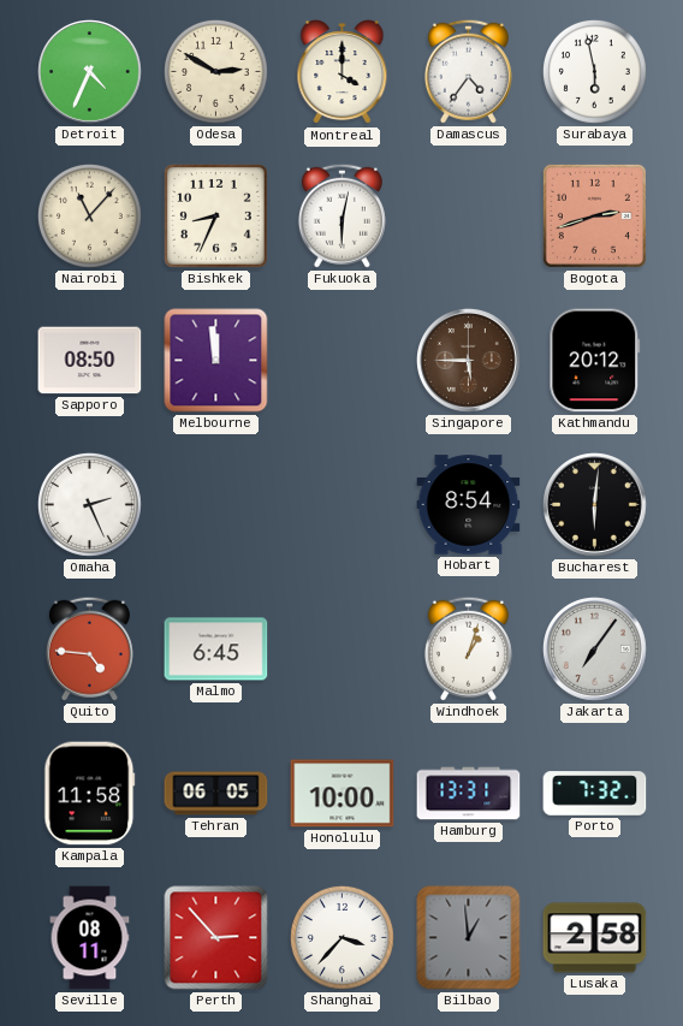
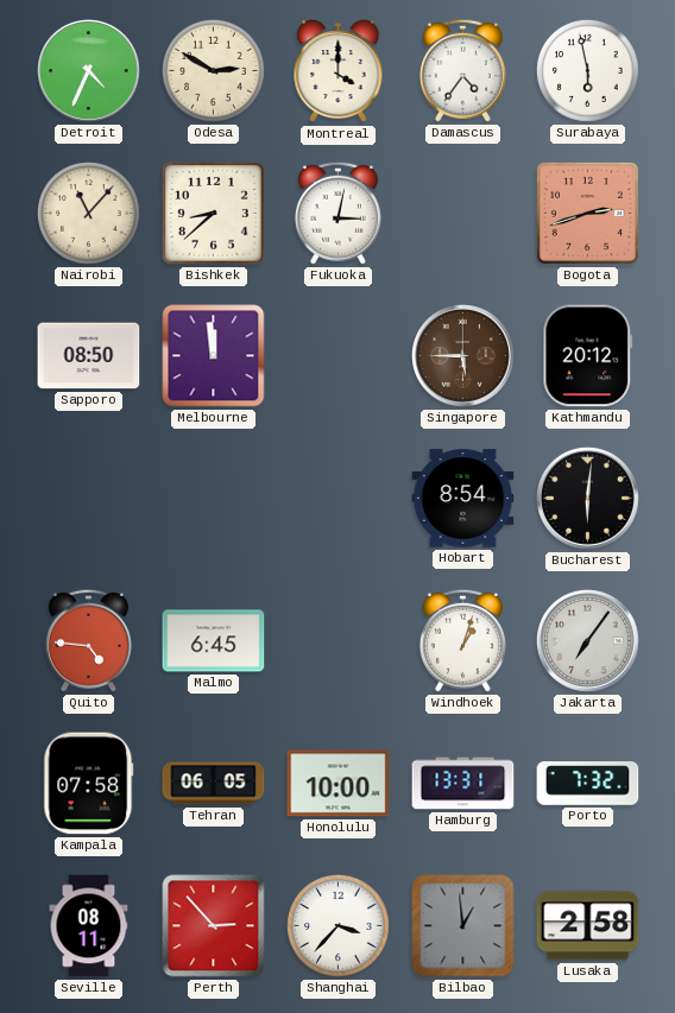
Bishkek: 8:34 -> 8:38
Fukuoka: 6:02 -> 3:02
Omaha: 2:26 -> none
Kampala: 11:58 -> 07:58
